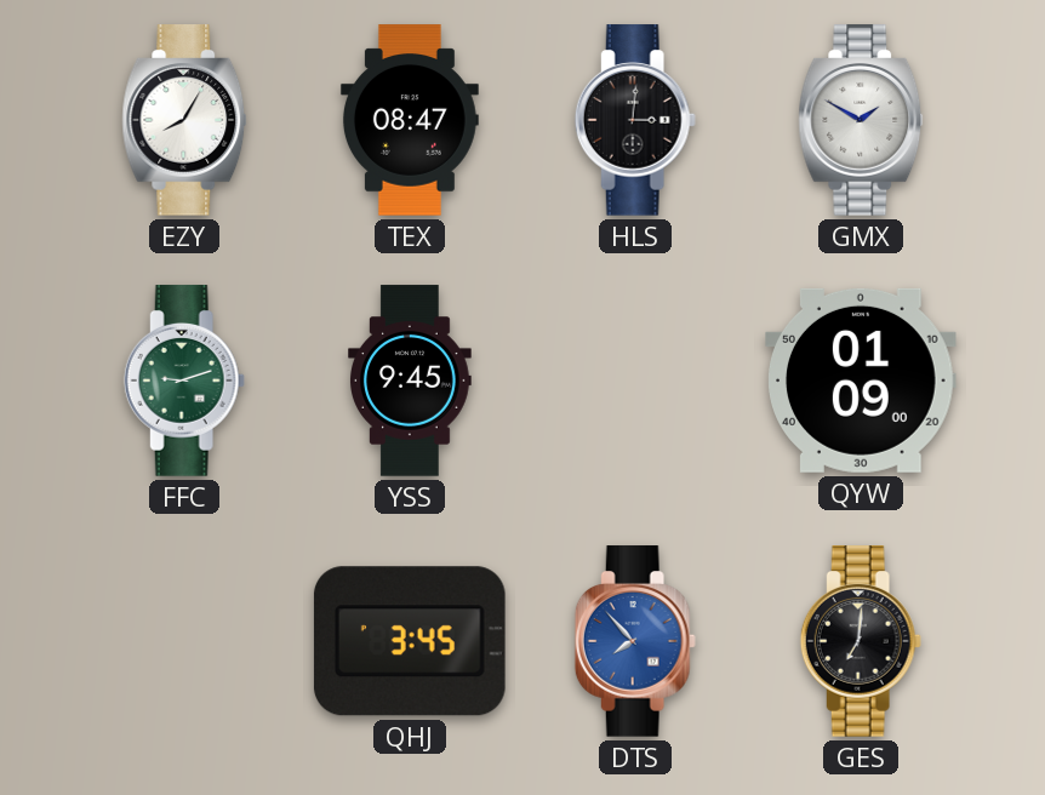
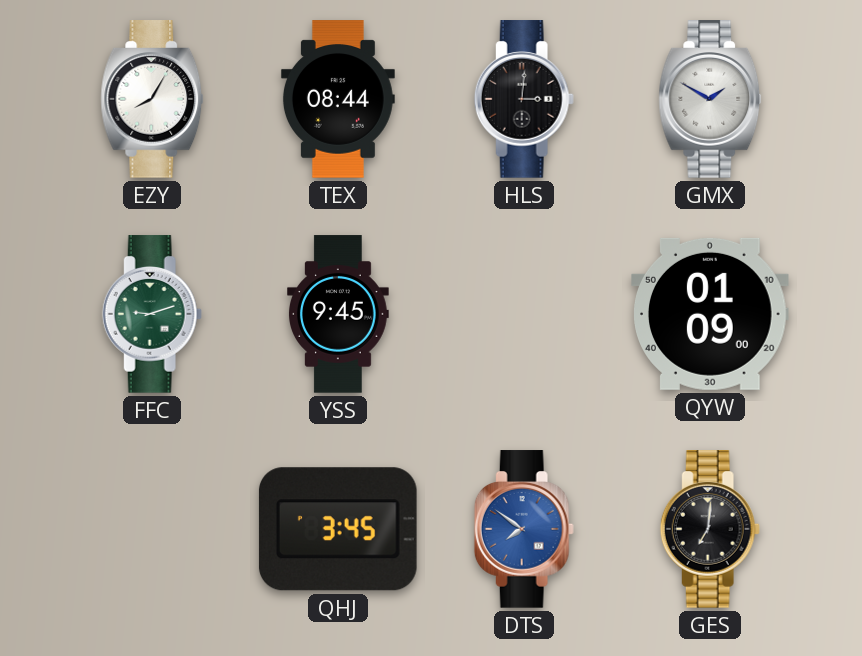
TEX: 08:47 -> 08:44
DTS: 7:53 -> 7:51
